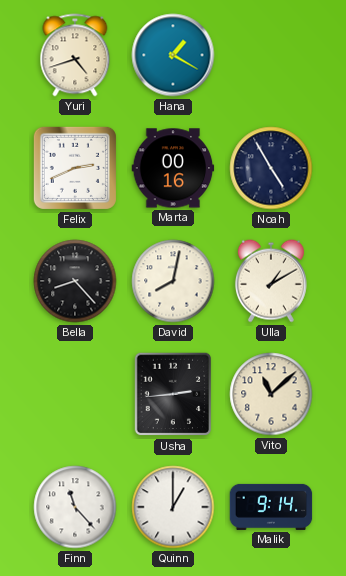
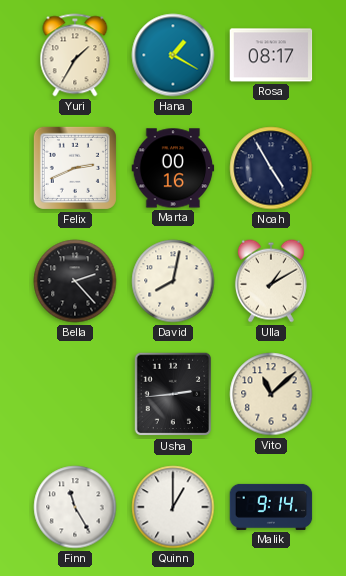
Yuri: 4:42 -> 1:35
Rosa: none -> 08:17
Bella: 8:23 -> 2:23
Finn: 11:23 -> 11:25
